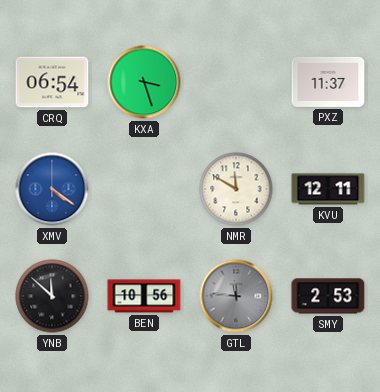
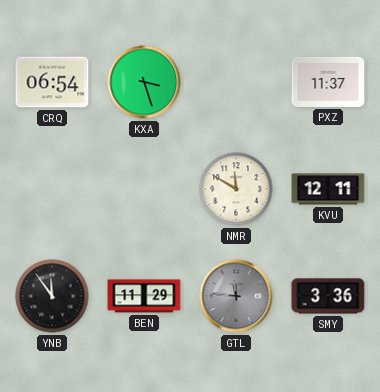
XMV: 4:21 -> none
YNB: 11:52 -> 11:54
BEN: 10:56 -> 11:29
SMY: 2:53 -> 3:36
